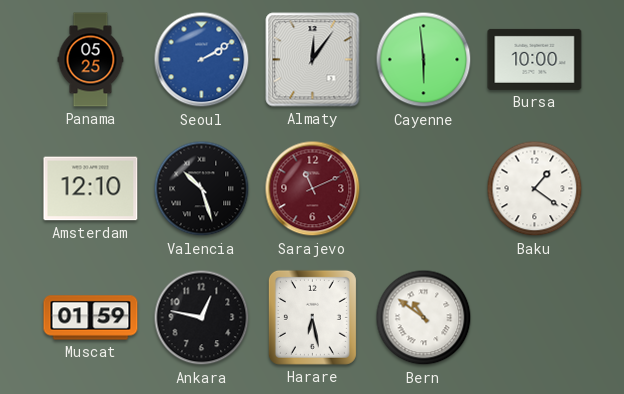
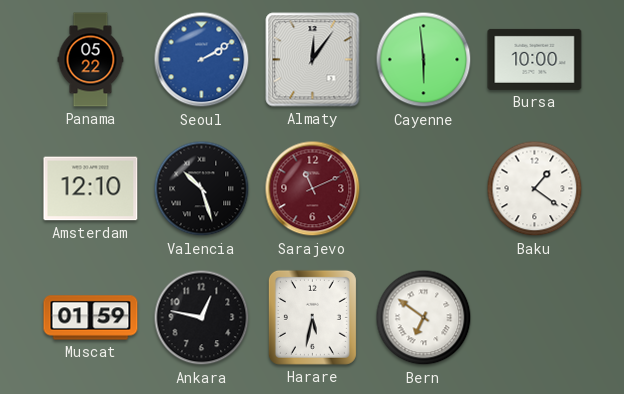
Panama: 05:25 -> 05:22
Harare: 6:28 -> 5:32
Bern: 10:51 -> 6:51
